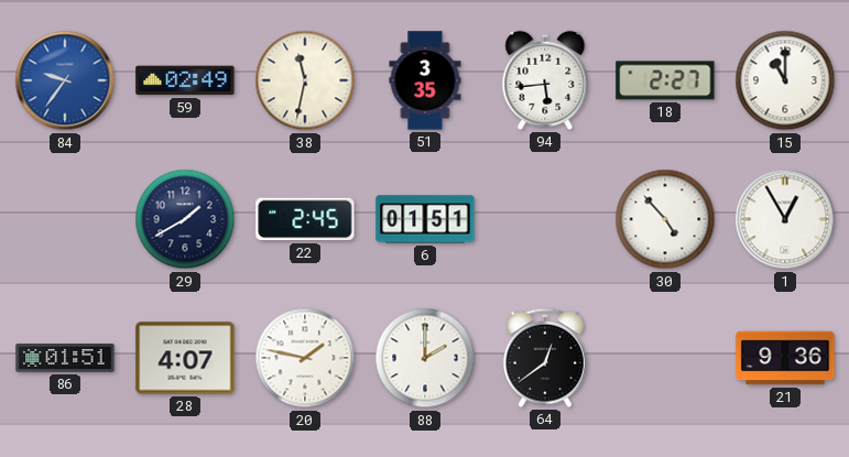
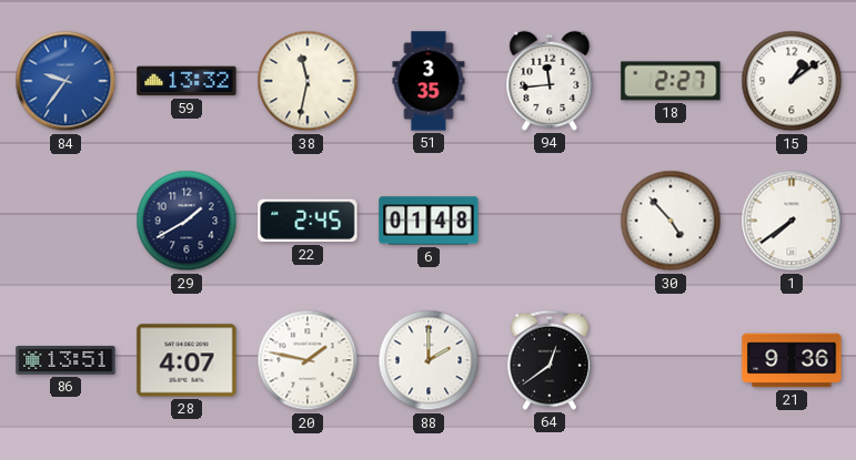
59: 02:49 -> 13:32
94: 5:44 -> 11:44
15: 11:00 -> 1:09
6: 01:51 -> 01:48
1: 12:55 -> 7:39
86: 01:51 -> 13:51
